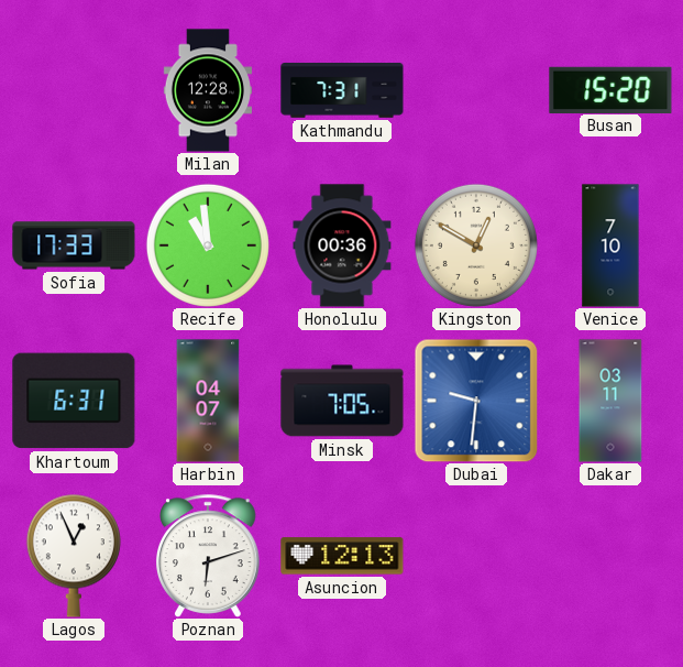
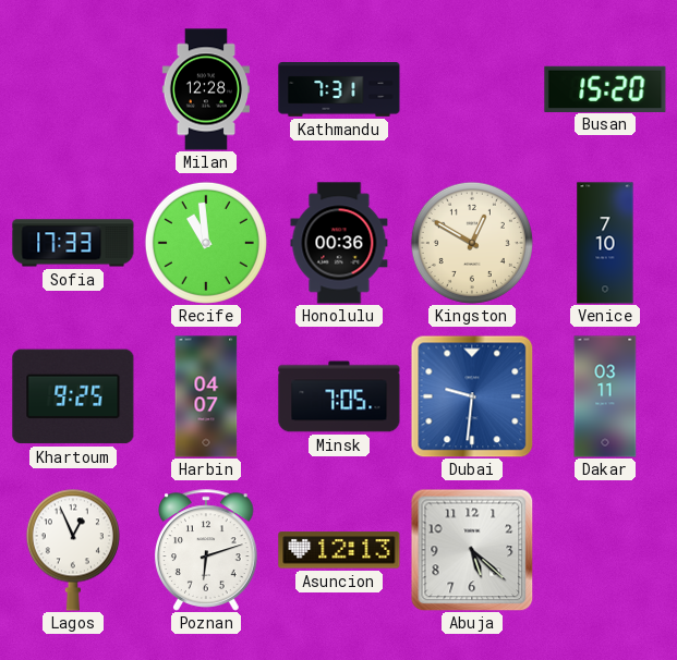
Khartoum: 6:31 -> 9:25
Abuja: none -> 5:22
